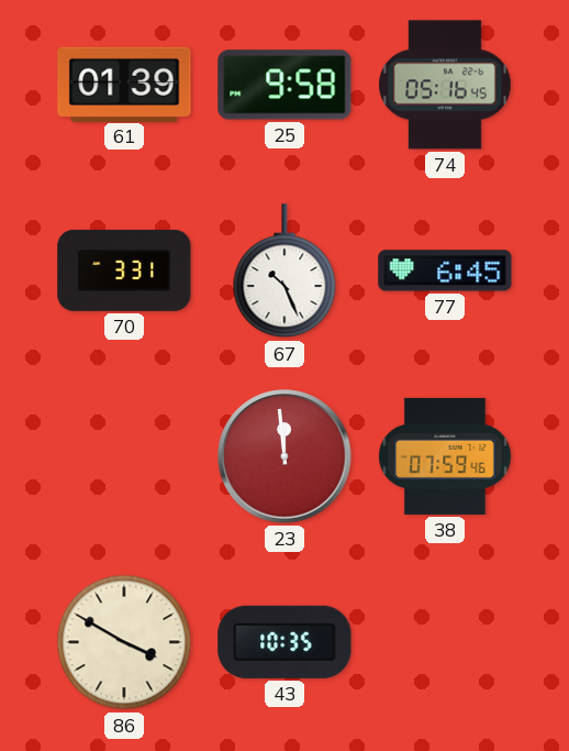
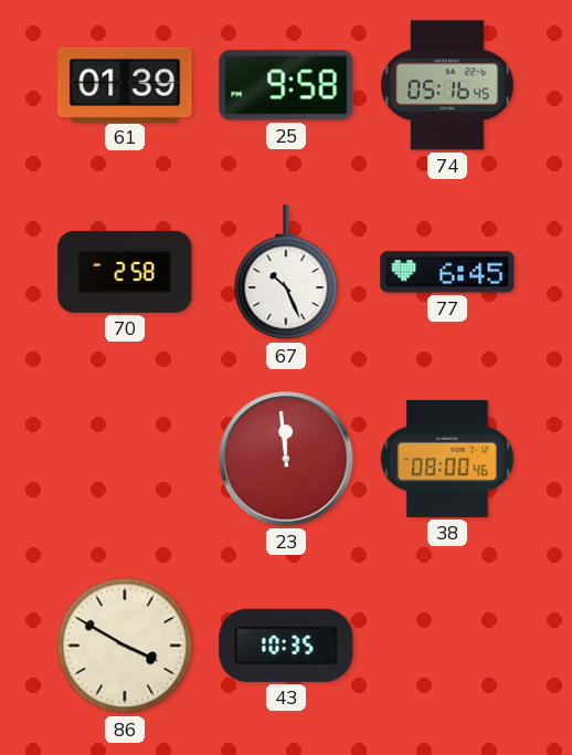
70: 3:31 -> 2:58
38: 07:59 -> 08:00
